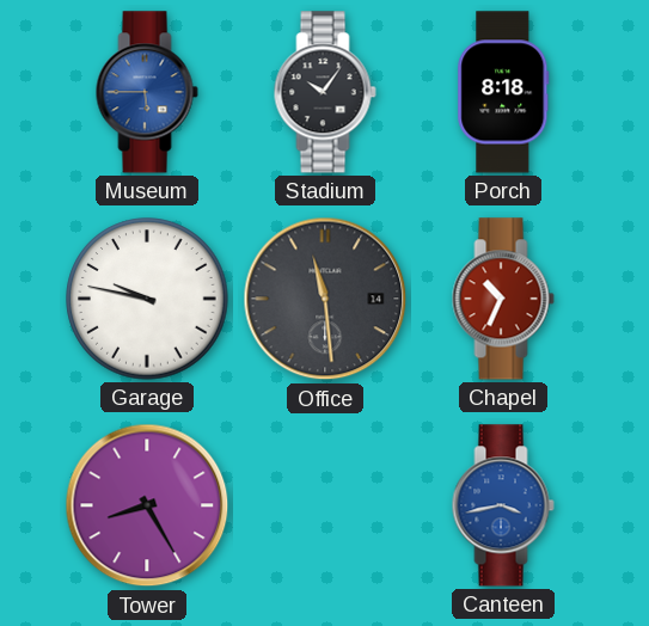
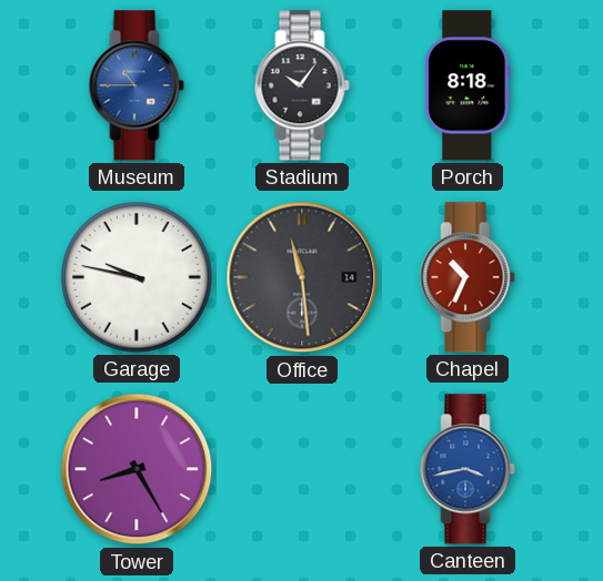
Museum: 5:45 -> 10:45
